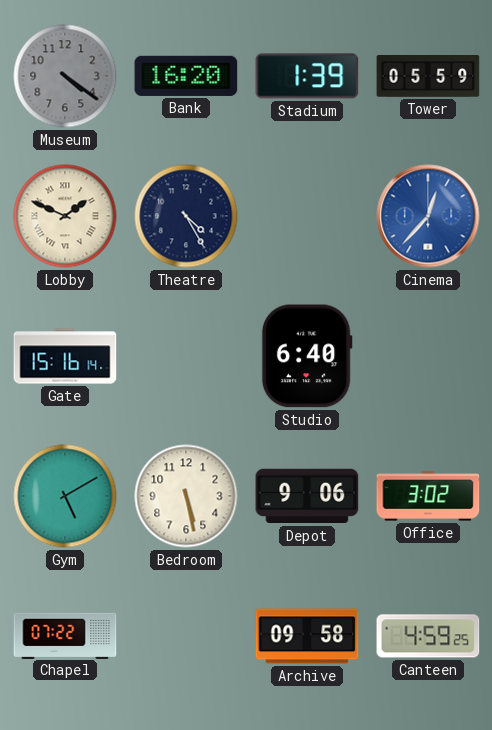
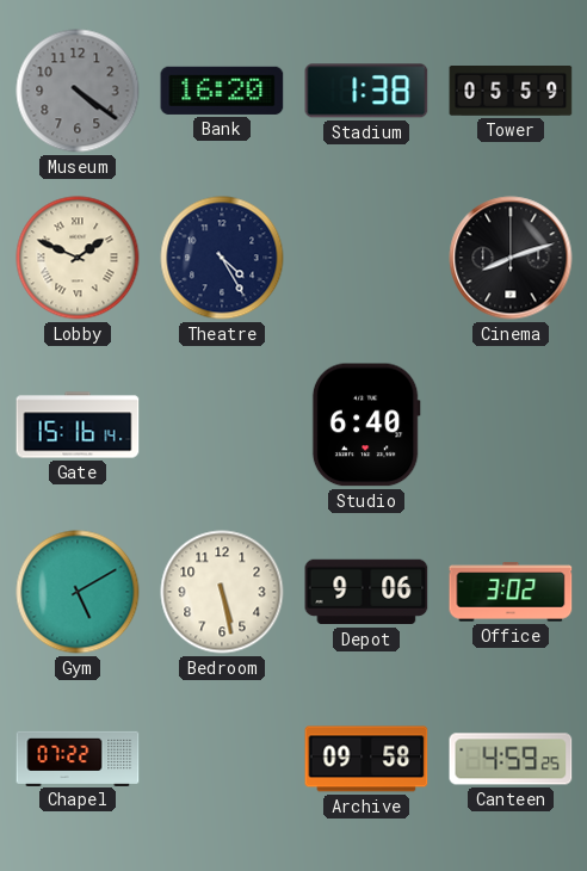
Stadium: 1:39 -> 1:38
Cinema: 12:37 -> 8:12
Cinema dial: blue -> black
